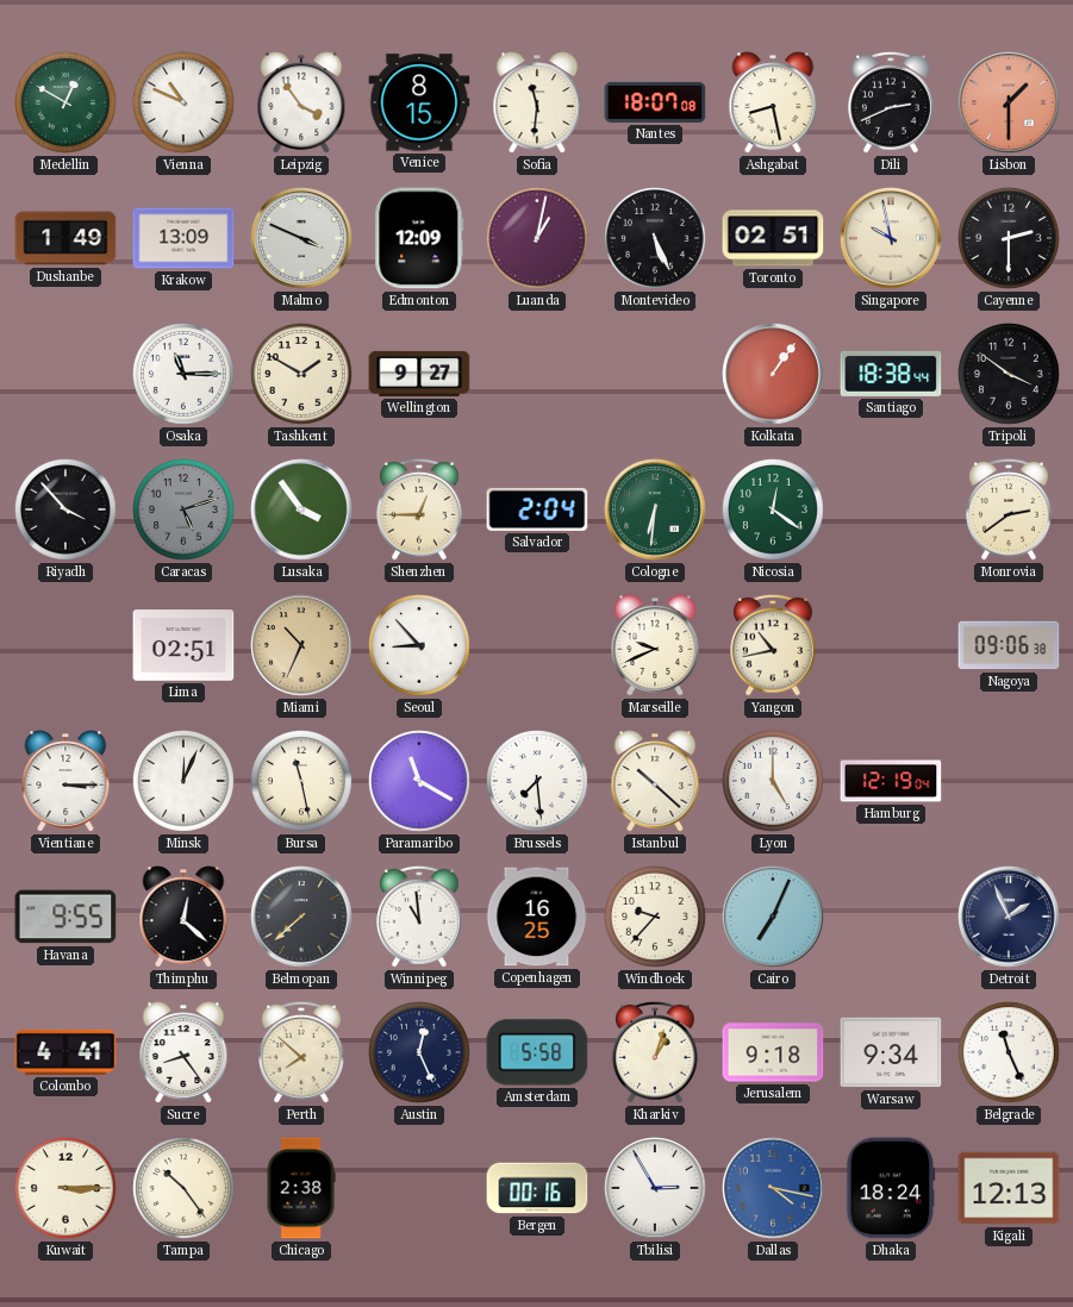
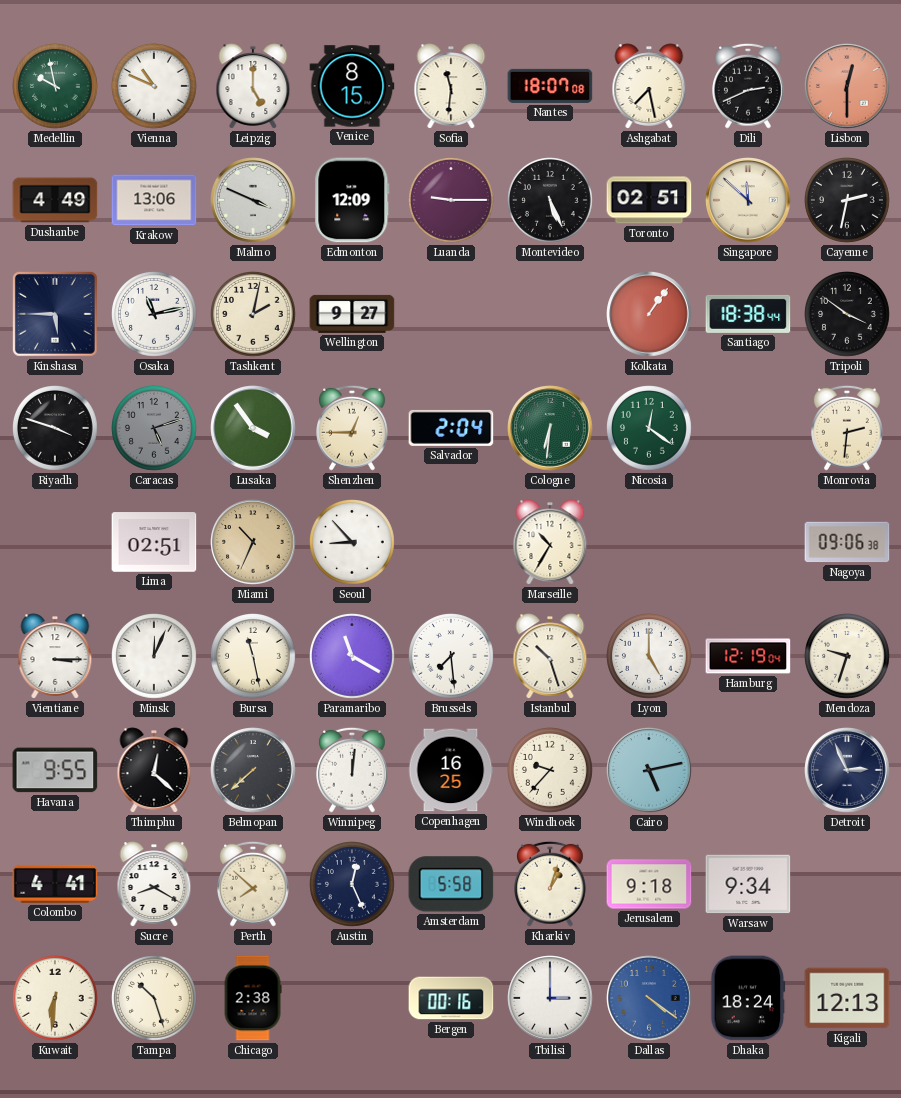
Medellin: 12:50 -> 9:58
Leipzig: 3:54 -> 5:00
Ashgabat: 8:28 -> 7:28
Lisbon: 1:30 -> 12:30
Dushanbe: 1:49 -> 4:49
Krakow: 13:09 -> 13:06
Luanda: 1:02 -> 9:15
Singapore: 9:58 -> 11:52
Cayenne: 2:30 -> 2:32
Kinshasa: none -> 5:45
Osaka: 11:15 -> 11:13
Tashkent: 1:50 -> 2:02
Riyadh: 3:53 -> 3:48
Monrovia: 2:39 -> 2:31
Marseille: 9:41 -> 10:35
Yangon: 10:43 -> none
Istanbul: 10:22 -> 10:27
Mendoza: none -> 9:33
Winnipeg: 10:59 -> 12:01
Cairo: 7:04 -> 5:13
Detroit: 1:56 -> 2:56
Sucre: 8:24 -> 8:20
Belgrade: 11:26 -> none
Kuwait: 3:15 -> 6:31
Tampa: 10:24 -> 10:27
Tbilisi: 2:55 -> 3:00
Dallas: 4:17 -> 4:21
